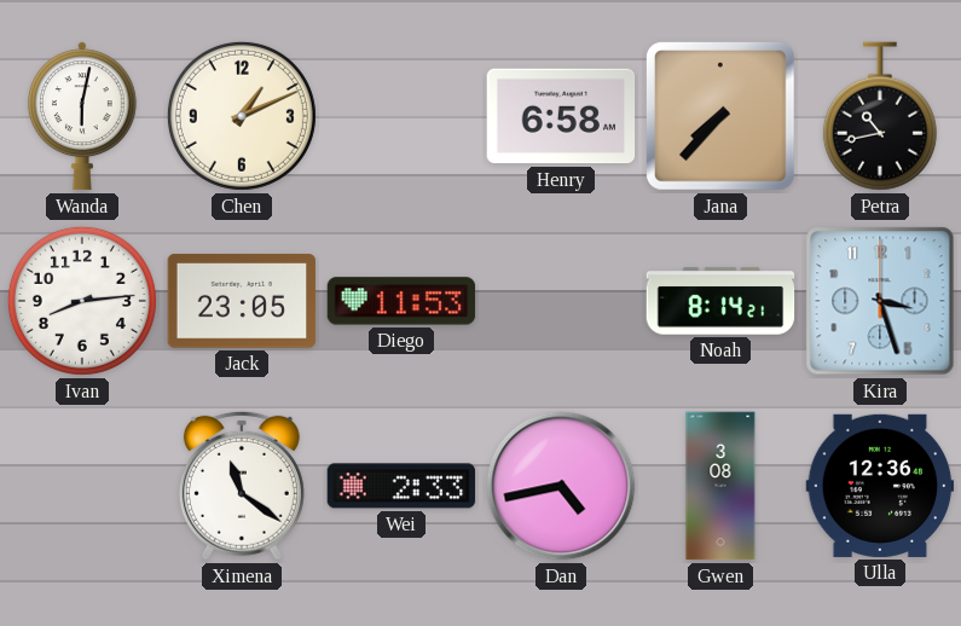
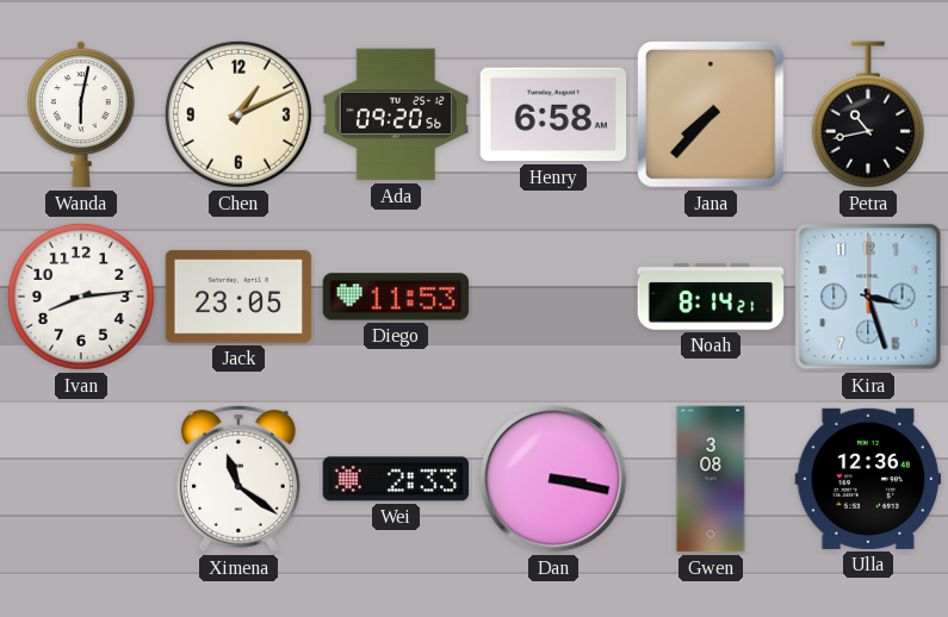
Ada: none -> 09:20
Dan: 4:43 -> 3:17
